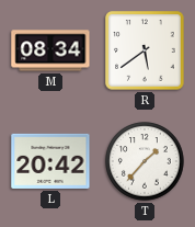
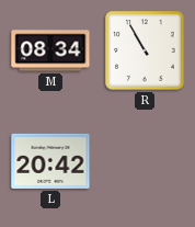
R: 5:39 -> 10:55
T: 1:37 -> none
